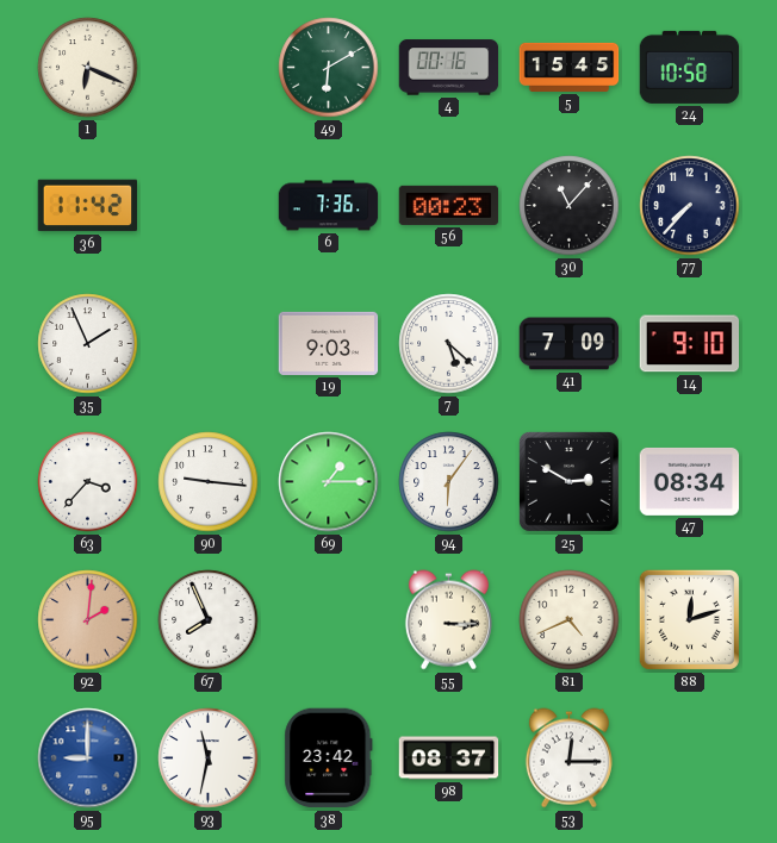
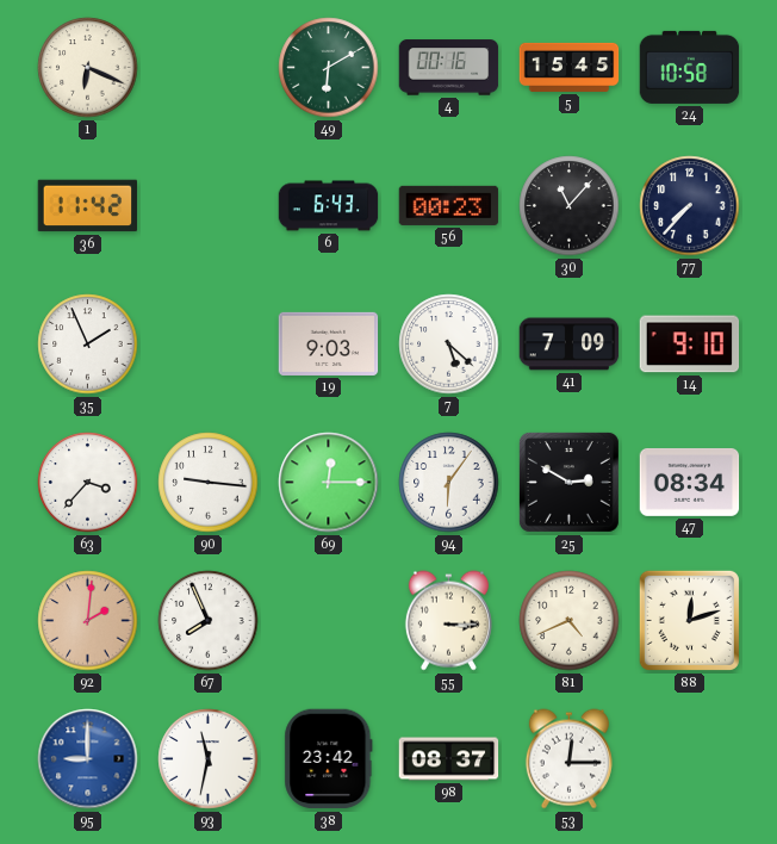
6: 7:36 -> 6:43
69: 1:15 -> 12:15
